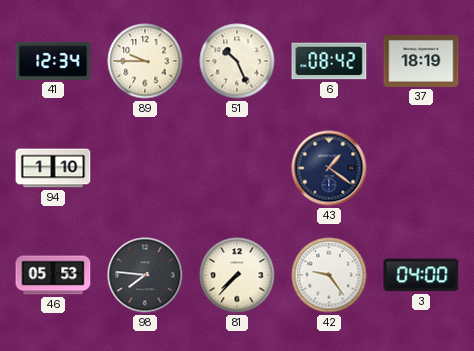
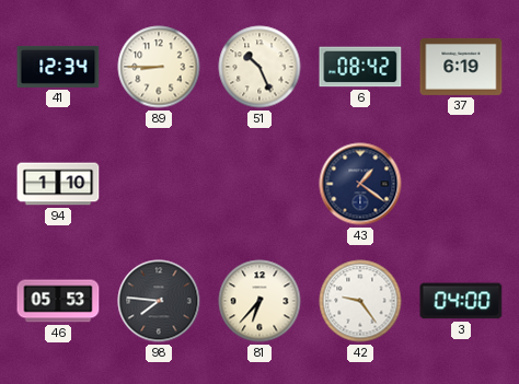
89: 9:45 -> 8:45
37: 18:19 -> 6:19
81: 7:37 -> 6:37
